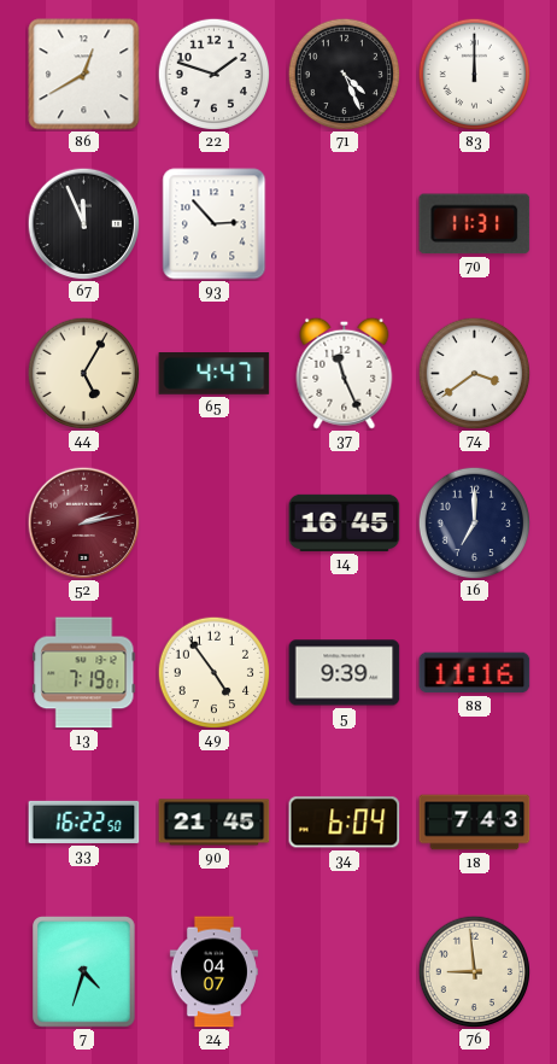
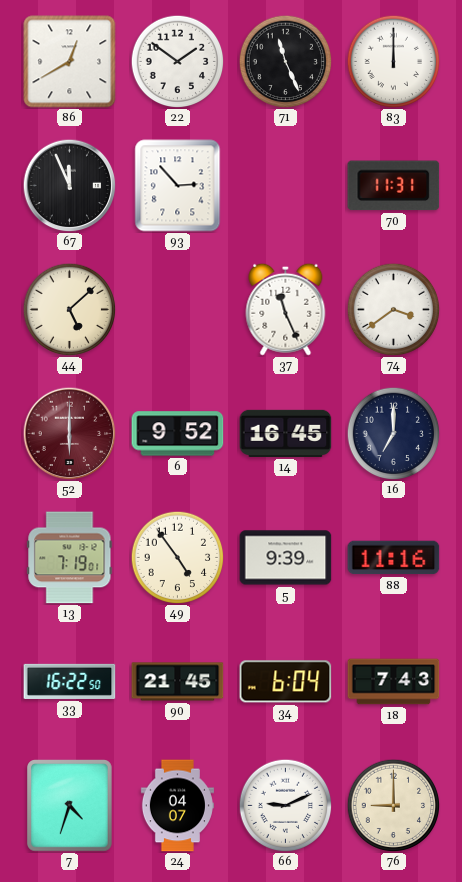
22: 1:48 -> 1:51
71: 4:26 -> 11:26
44: 5:05 -> 5:08
65: 4:47 -> none
52: 2:13 -> 6:00
6: none -> 9:52
66: none -> 9:11
76: 8:59 -> 9:00
